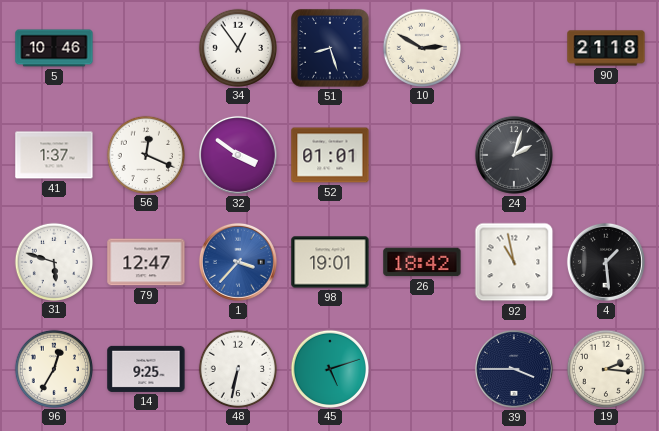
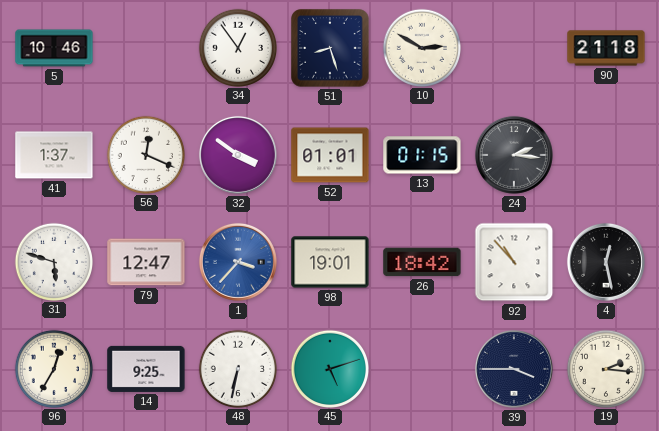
13: none -> 01:15
24: 2:03 -> 2:16
92: 10:58 -> 10:53
4: 1:29 -> 12:28
